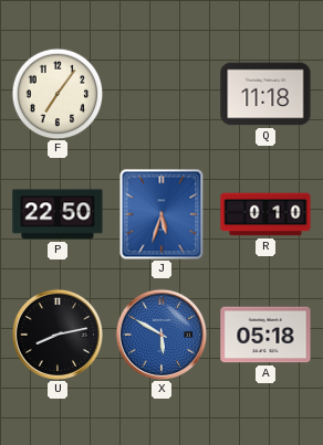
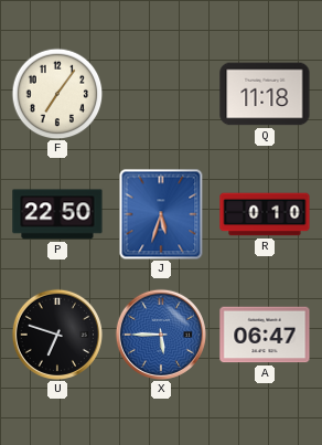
U: 8:13 -> 6:48
X: 5:50 -> 5:45
A: 05:18 -> 06:47
